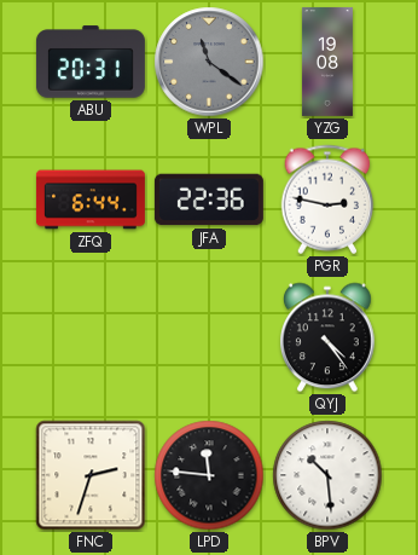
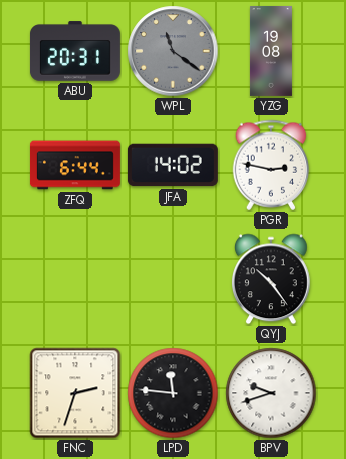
JFA: 22:36 -> 14:02
QYJ: 4:24 -> 10:24
BPV: 10:29 -> 9:42
